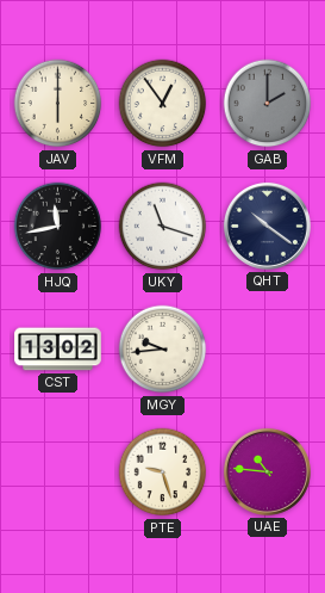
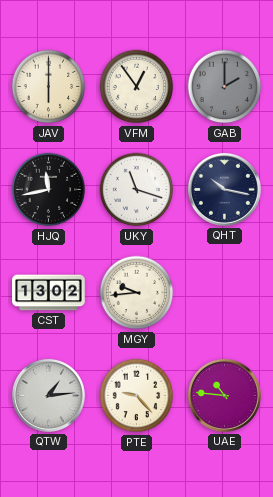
QHT: 10:21 -> 10:17
QTW: none -> 1:14
PTE: 9:27 -> 9:23
